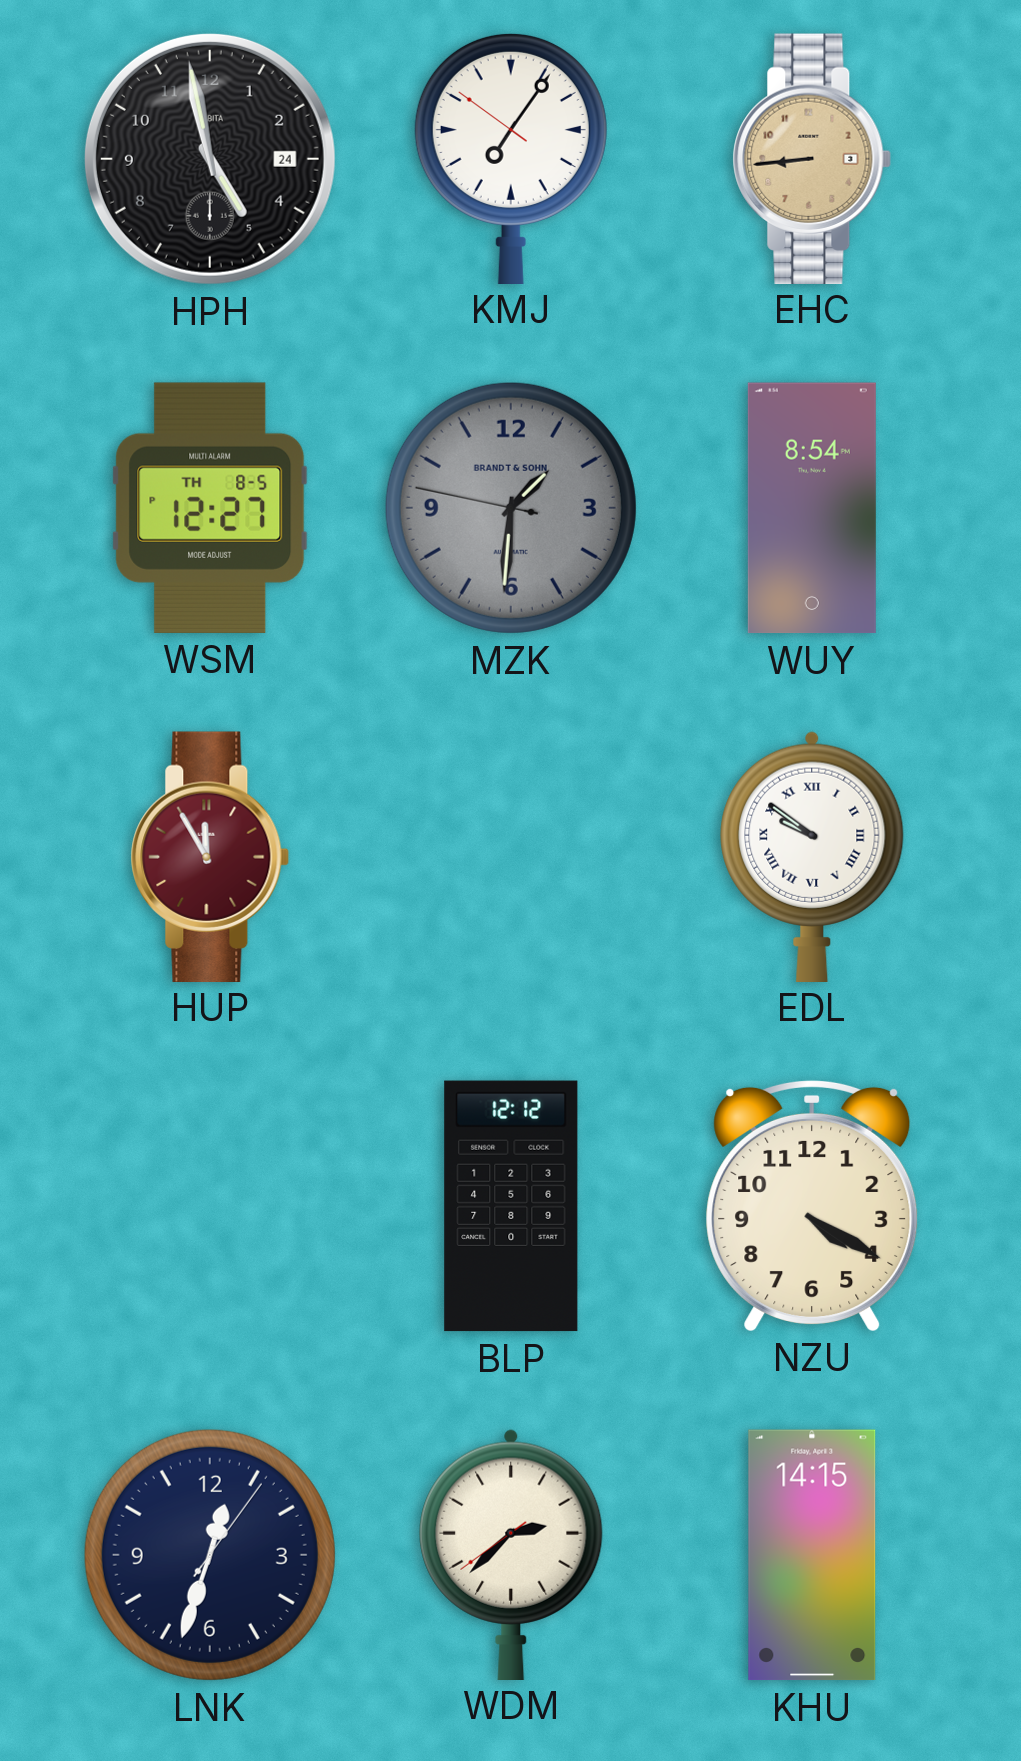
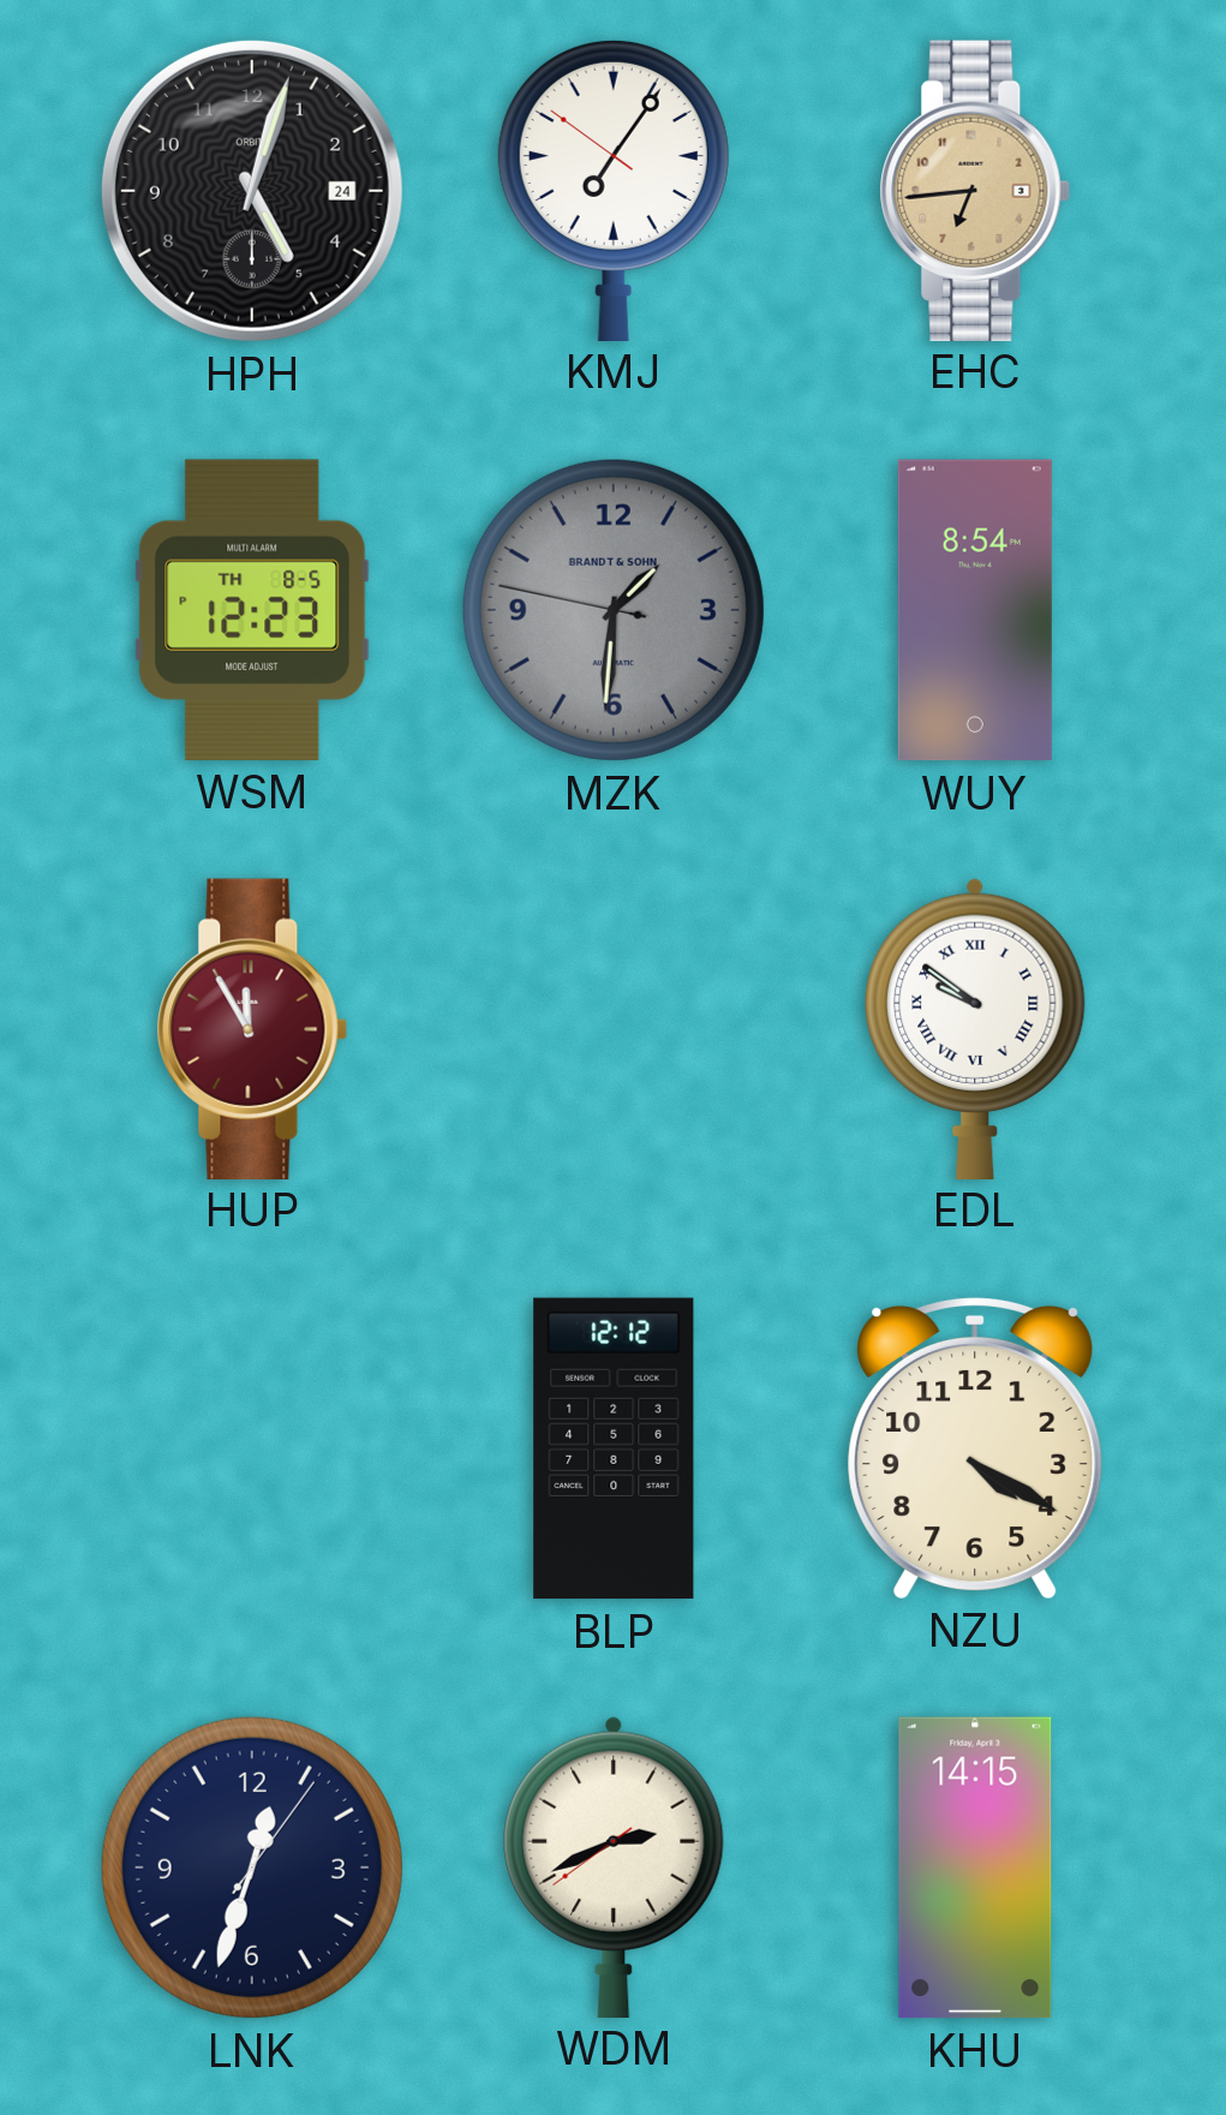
HPH: 4:58 -> 5:03
EHC: 8:44 -> 6:44
WSM: 12:27 -> 12:23
WDM: 2:37 -> 2:40
